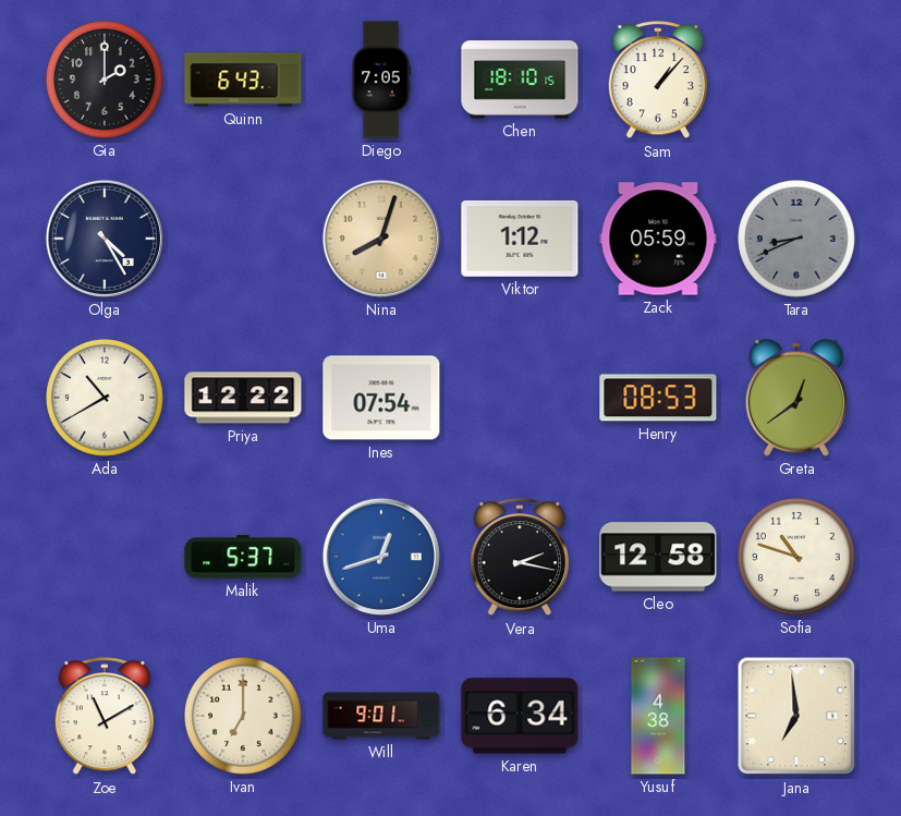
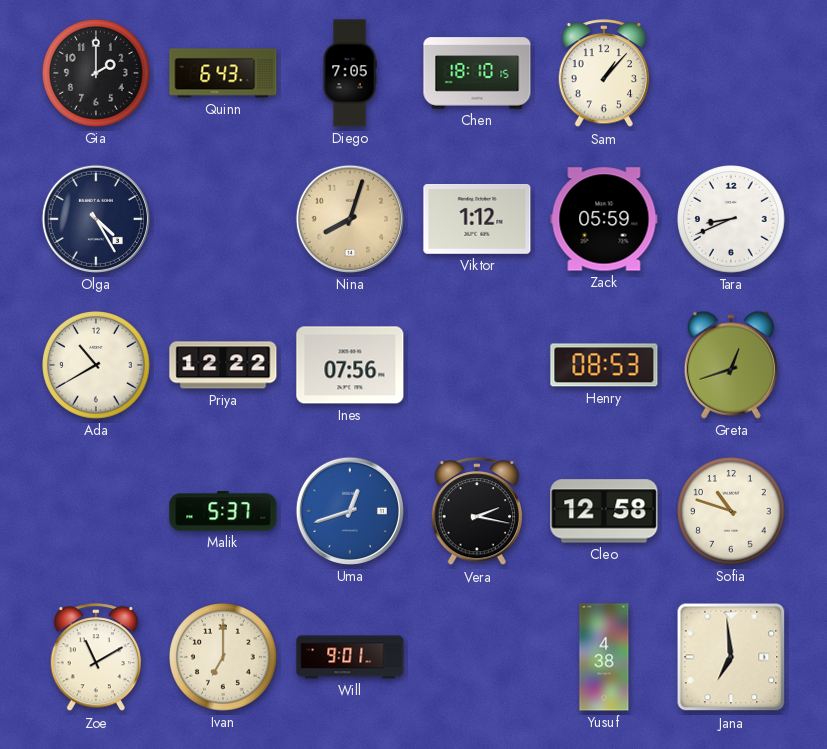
Tara dial: grey -> white
Ines: 07:54 -> 07:56
Greta: 12:39 -> 12:42
Karen: 6:34 -> none
